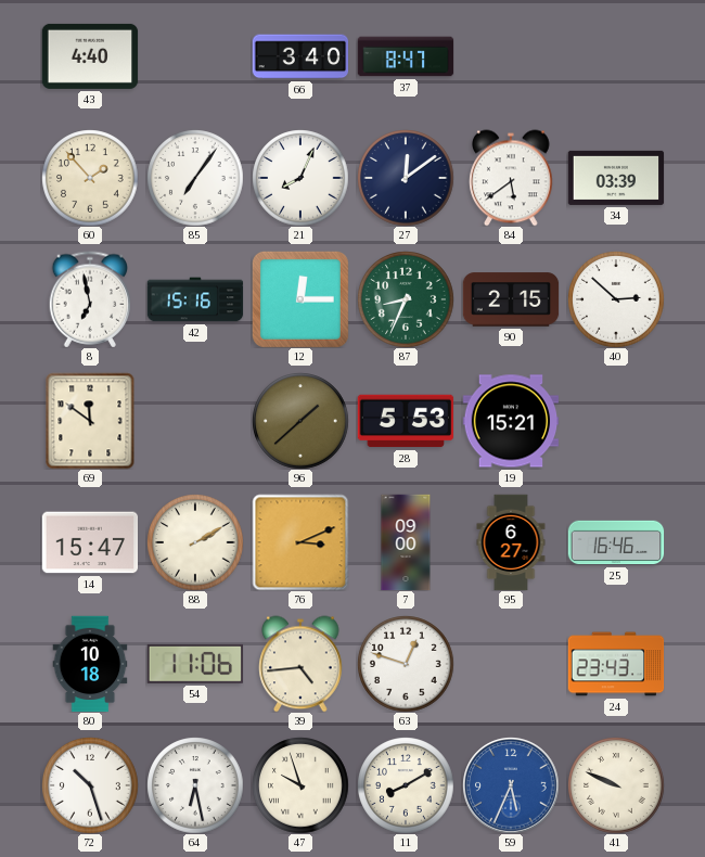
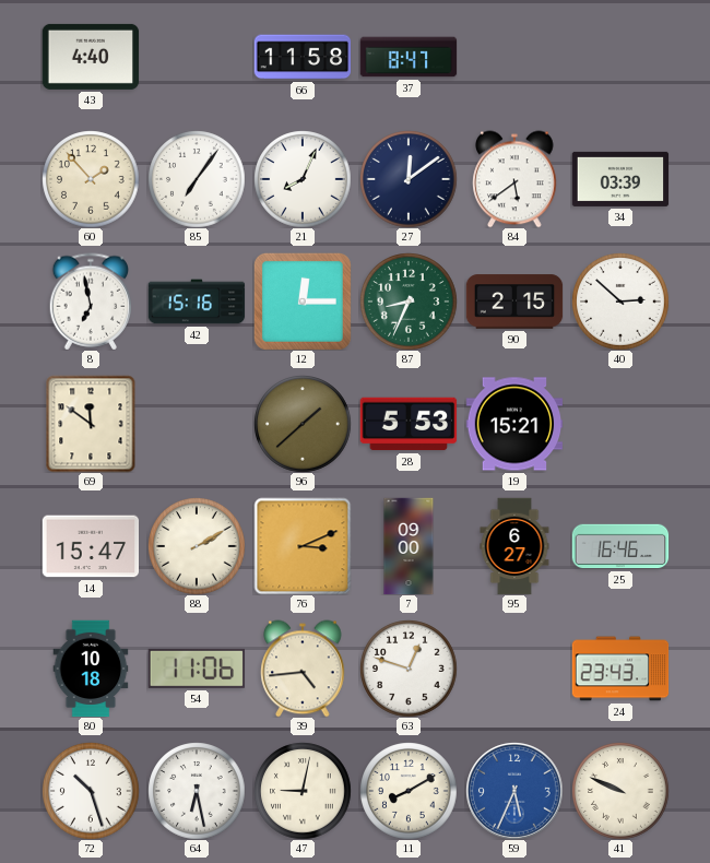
66: 3:40 -> 11:58
47: 9:57 -> 9:02
